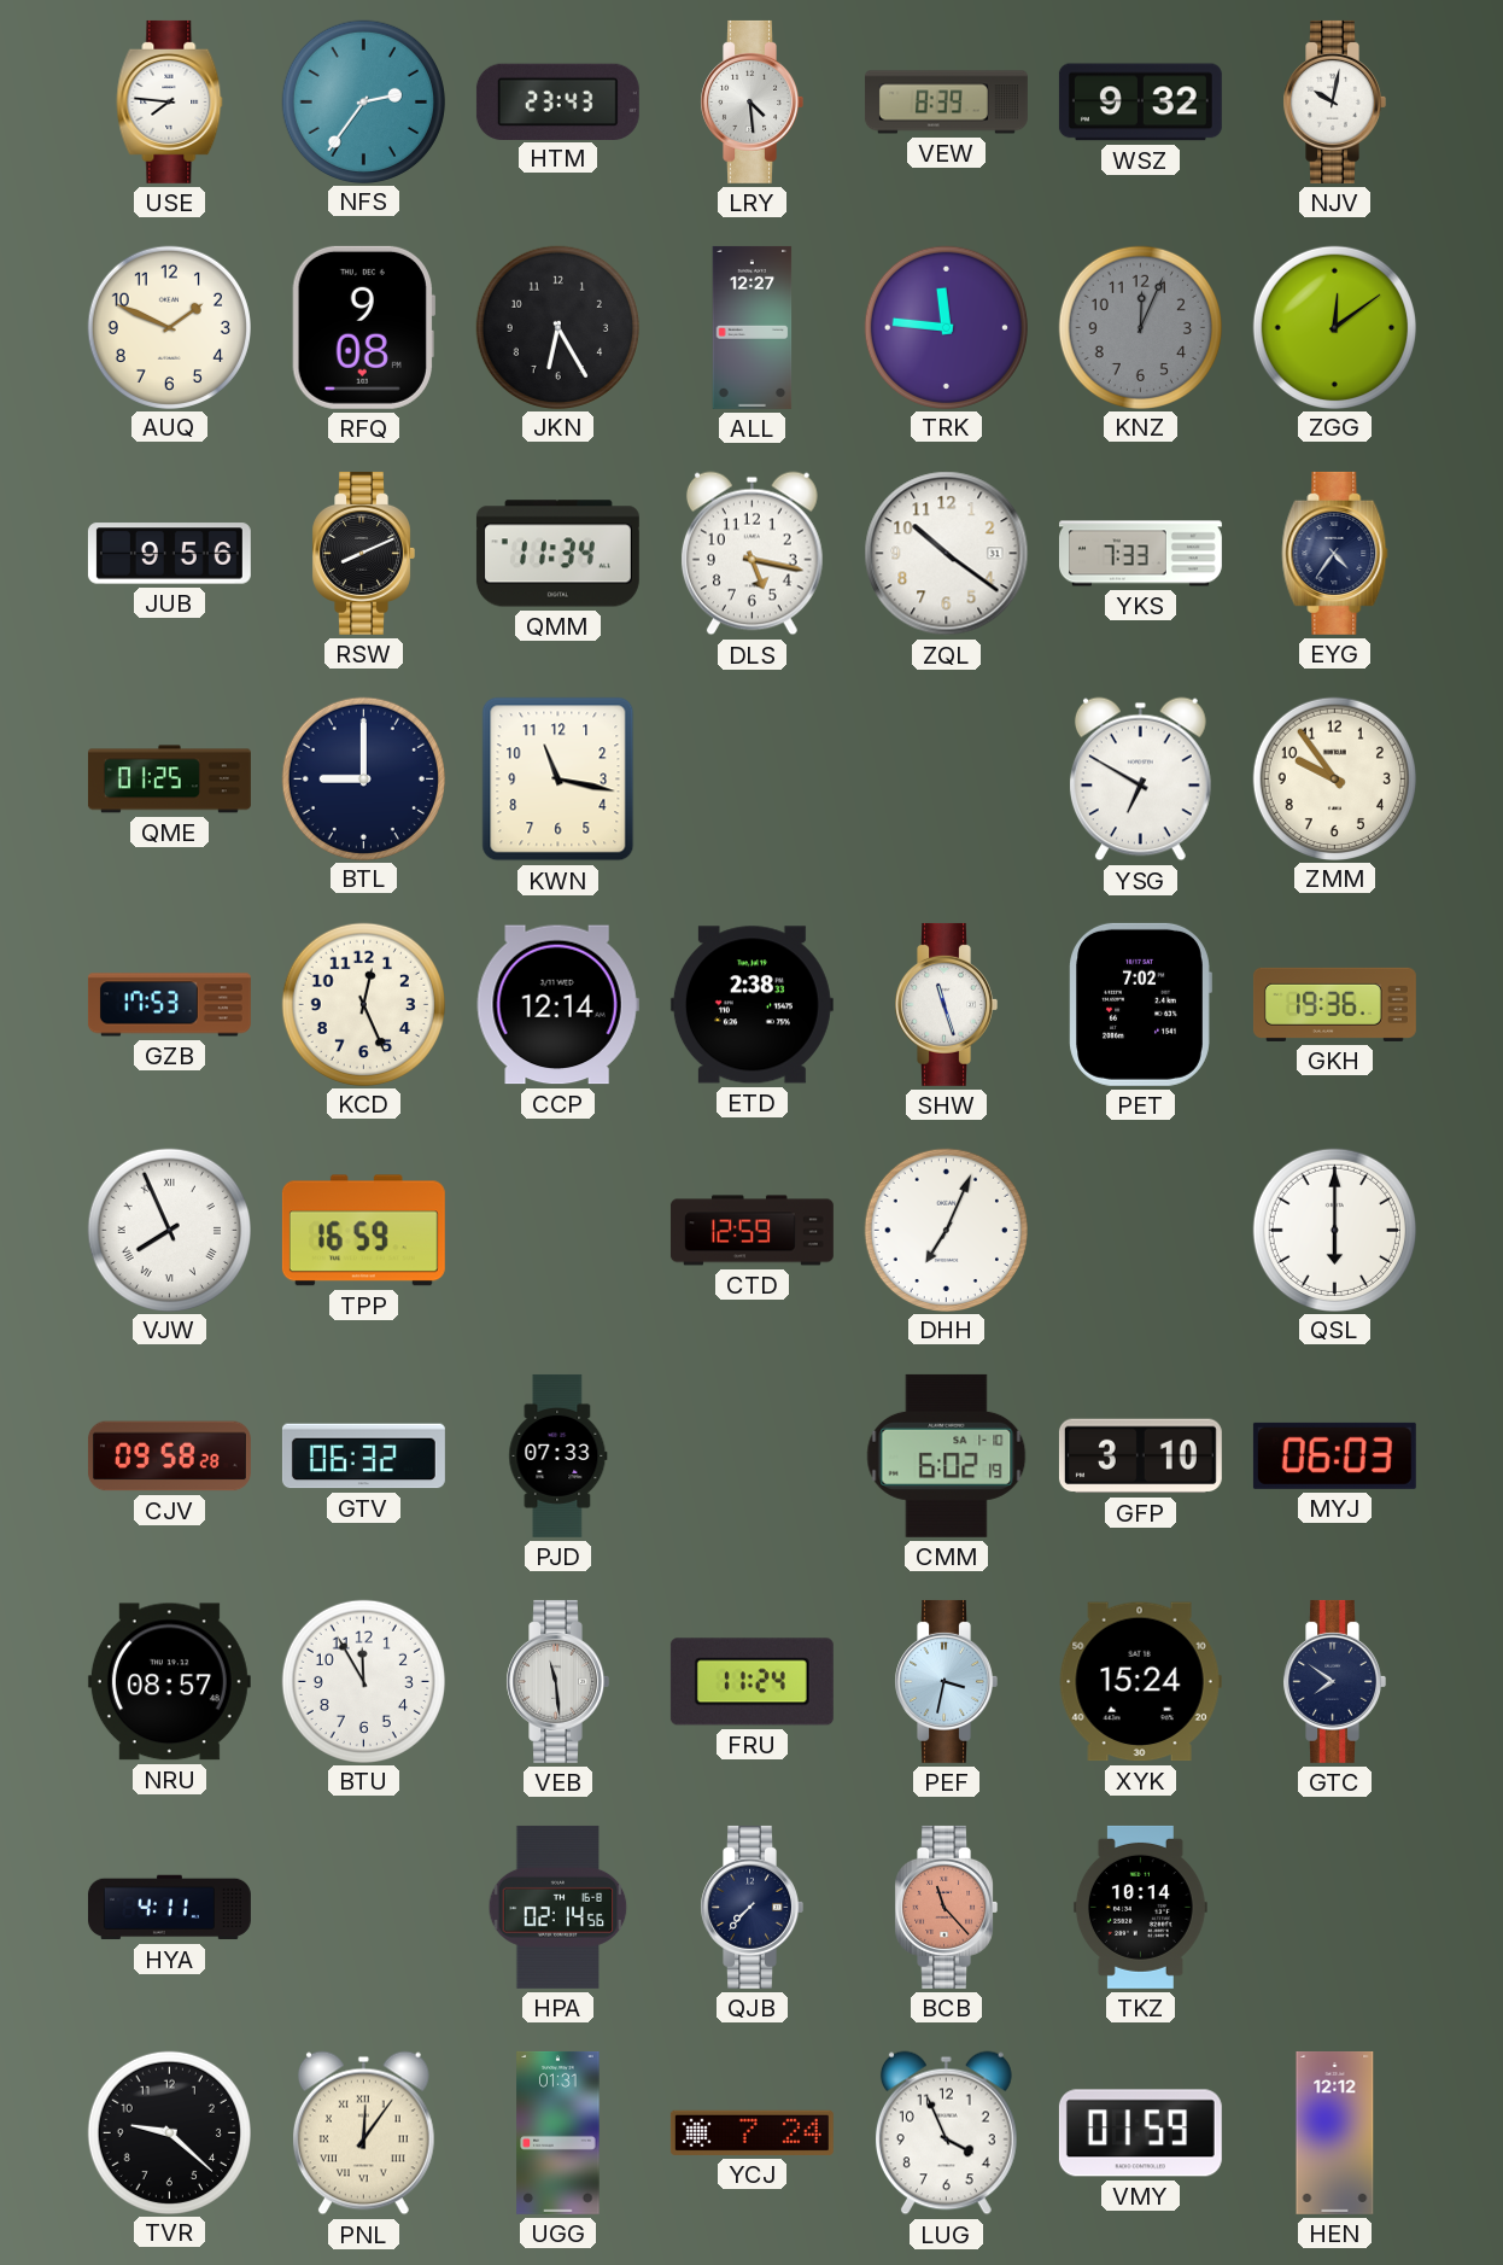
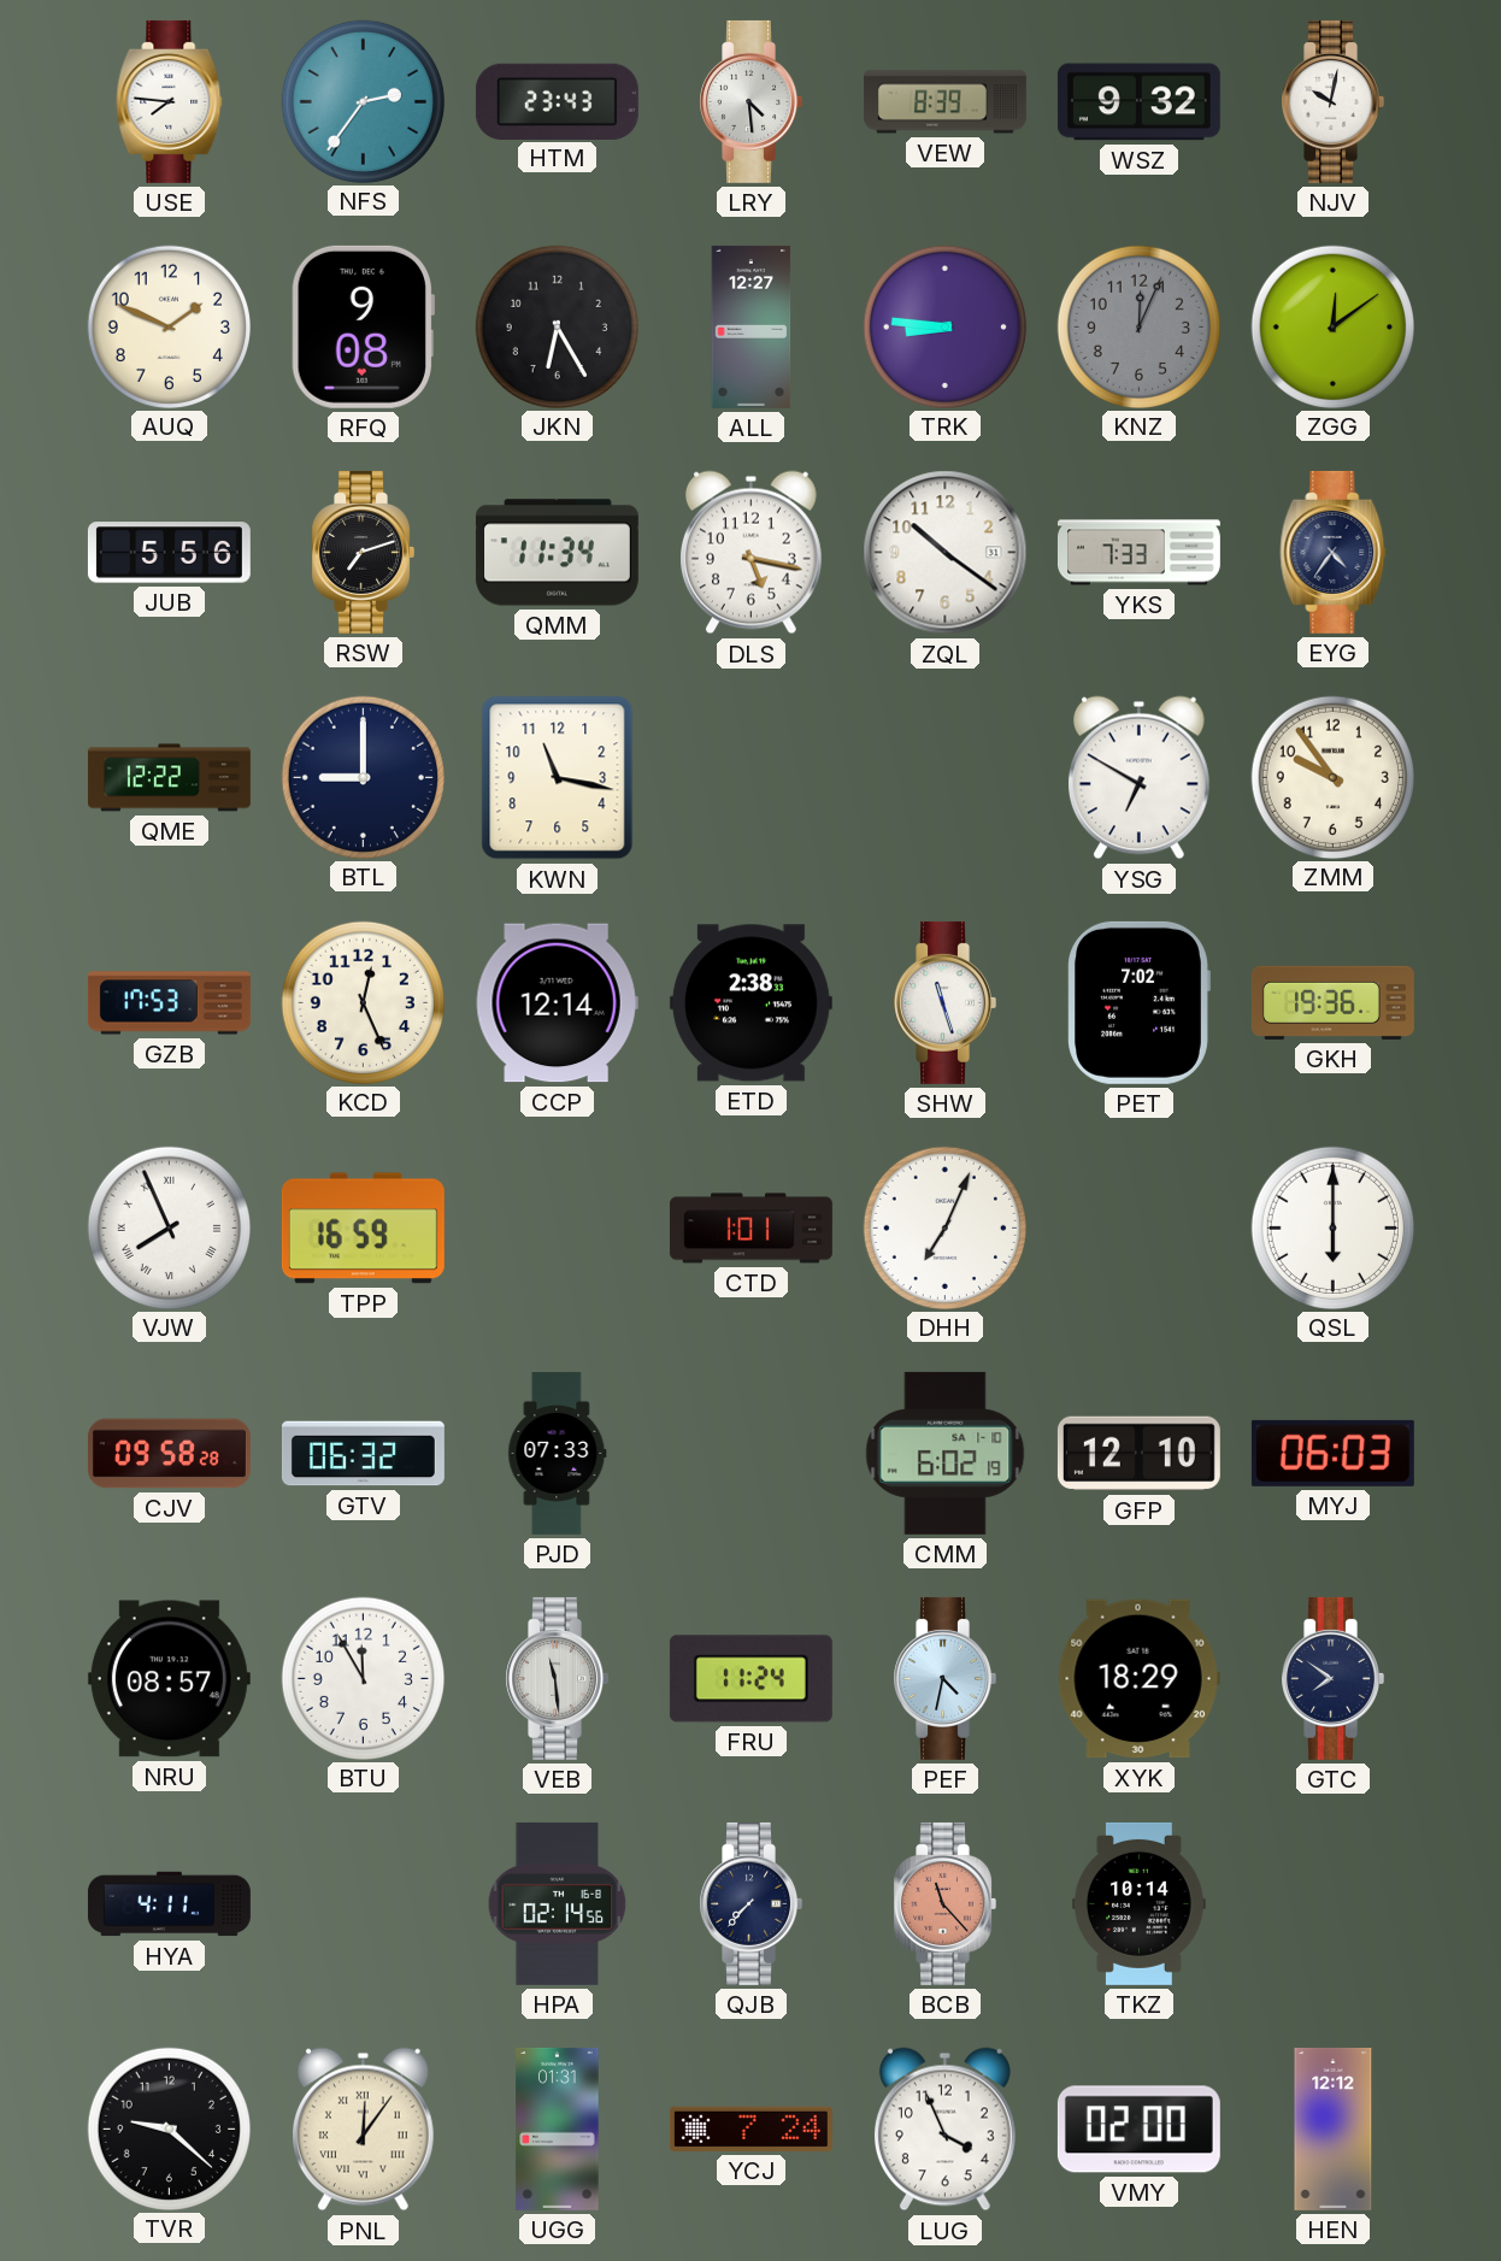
TRK: 11:46 -> 8:46
JUB: 9:56 -> 5:56
RSW: 8:11 -> 7:12
QME: 01:25 -> 12:22
CTD: 12:59 -> 1:01
GFP: 3:10 -> 12:10
PEF: 3:32 -> 4:32
XYK: 15:24 -> 18:29
VMY: 01:59 -> 02:00
